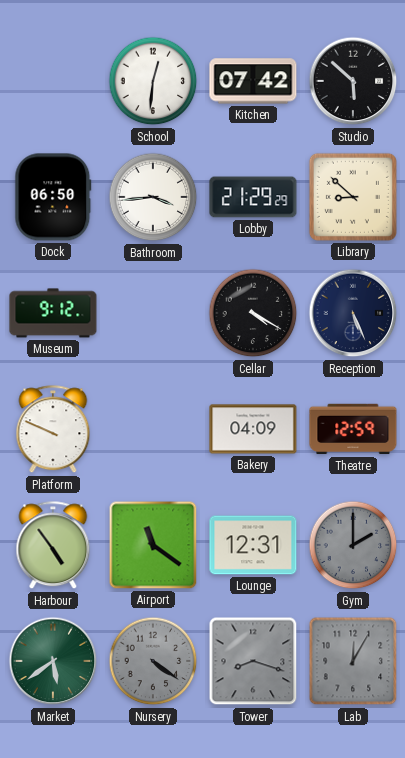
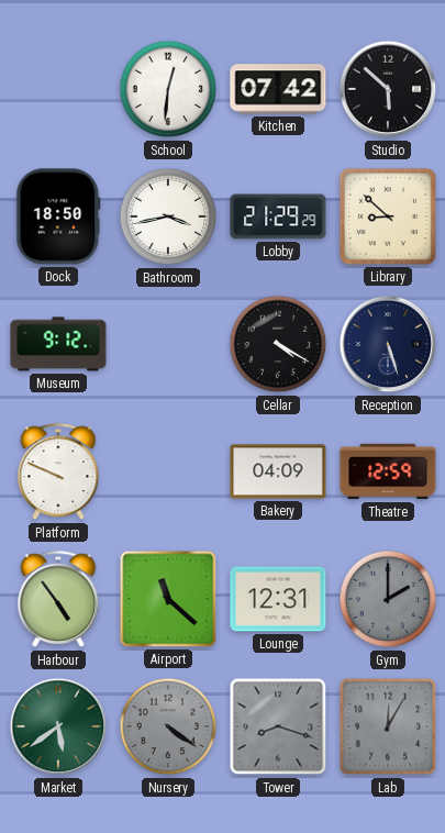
Dock: 06:50 -> 18:50
Bathroom: 3:44 -> 3:43
Reception: 5:26 -> 5:27
Airport: 11:21 -> 11:22
